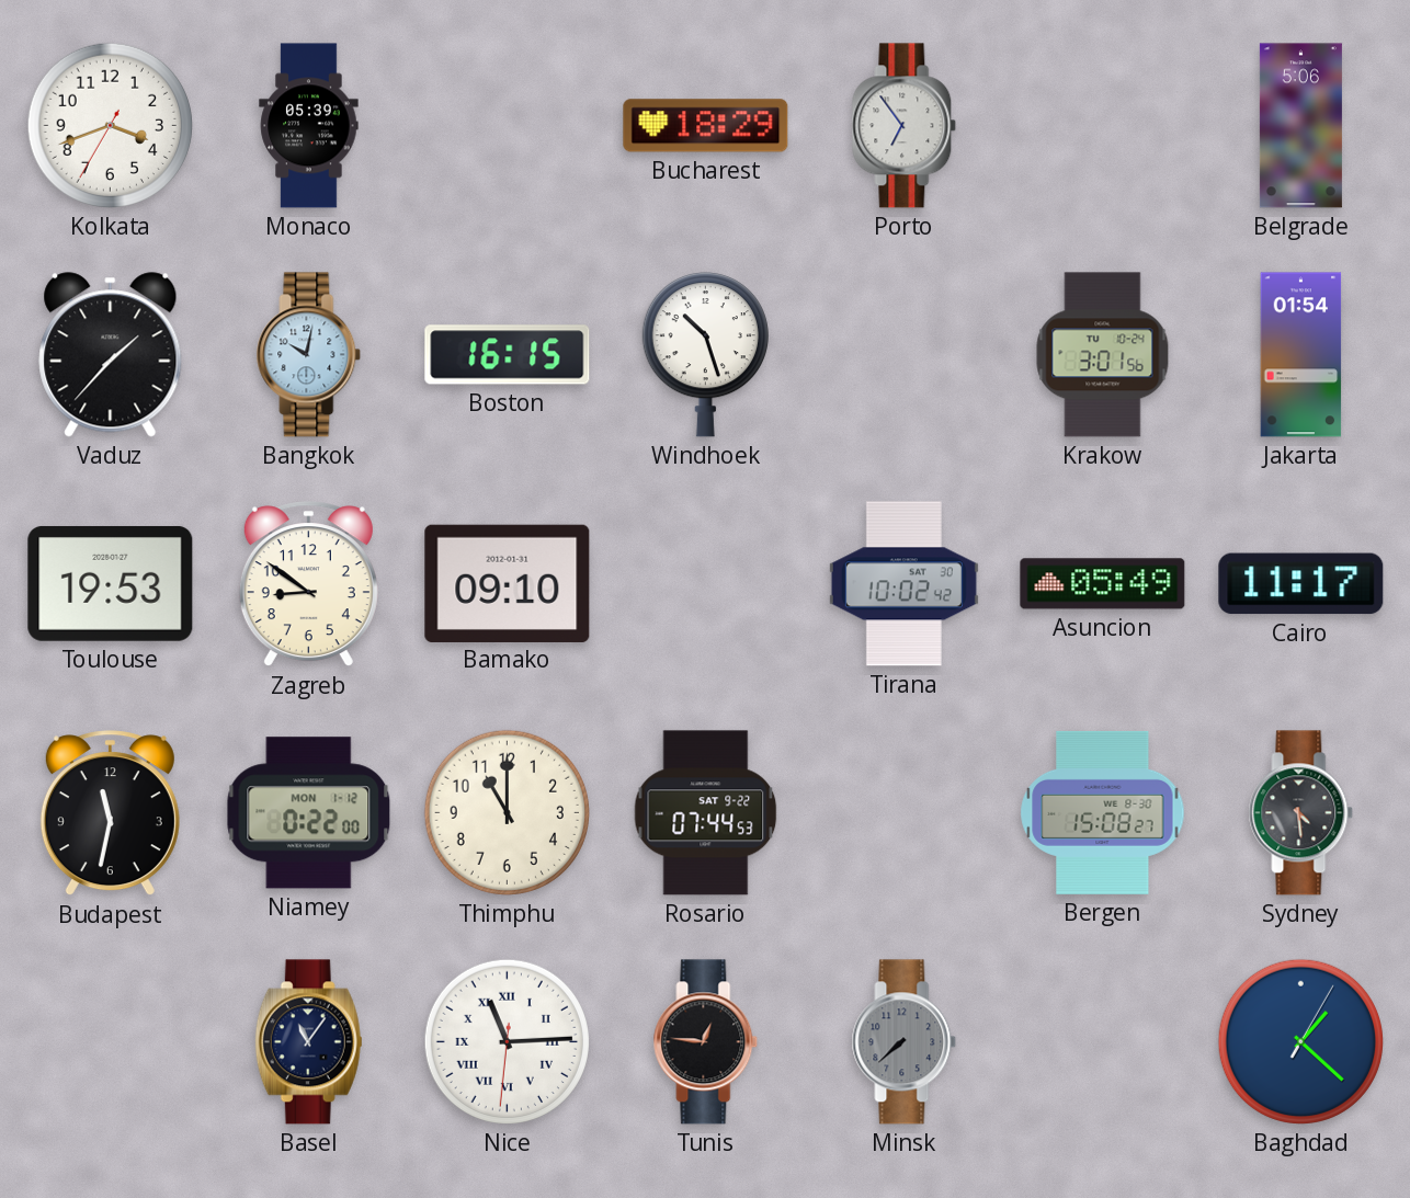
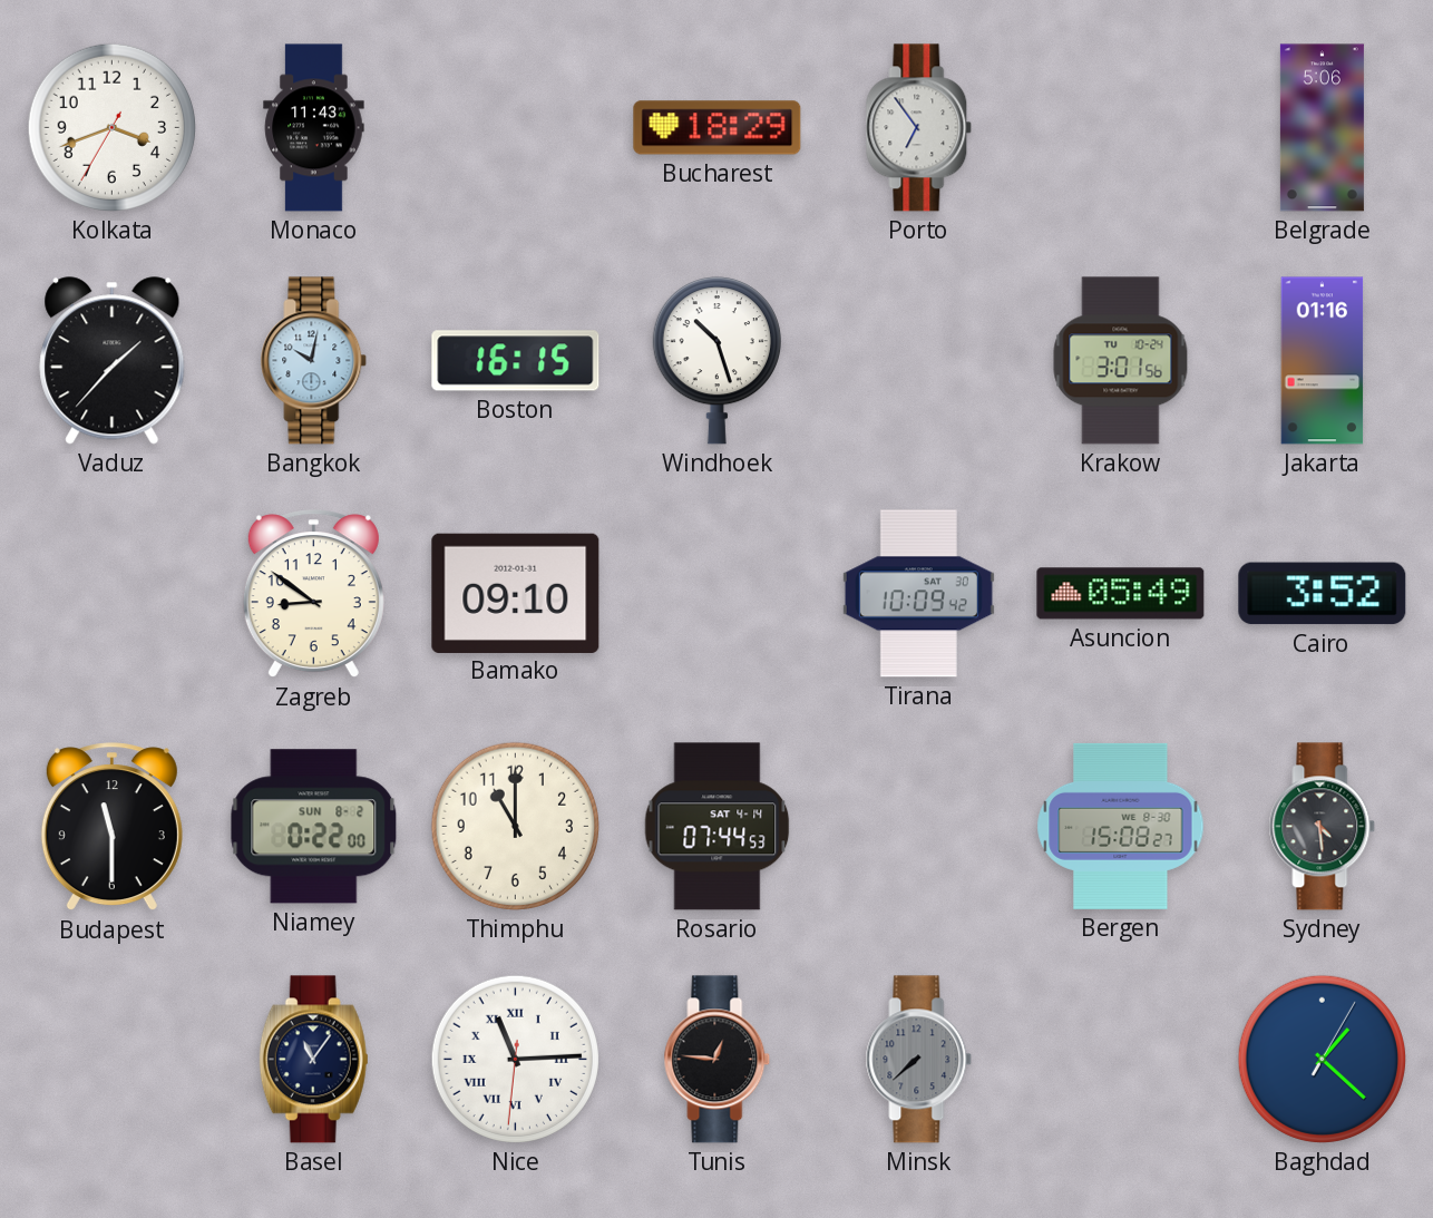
Monaco: 05:39 -> 11:43
Jakarta: 01:54 -> 01:16
Toulouse: 19:53 -> none
Tirana: 10:02 -> 10:09
Cairo: 11:17 -> 3:52
Budapest: 11:32 -> 11:30
Niamey date: MON 1-12 -> SUN 8-2
Rosario date: SAT 9-22 -> SAT 4-14
